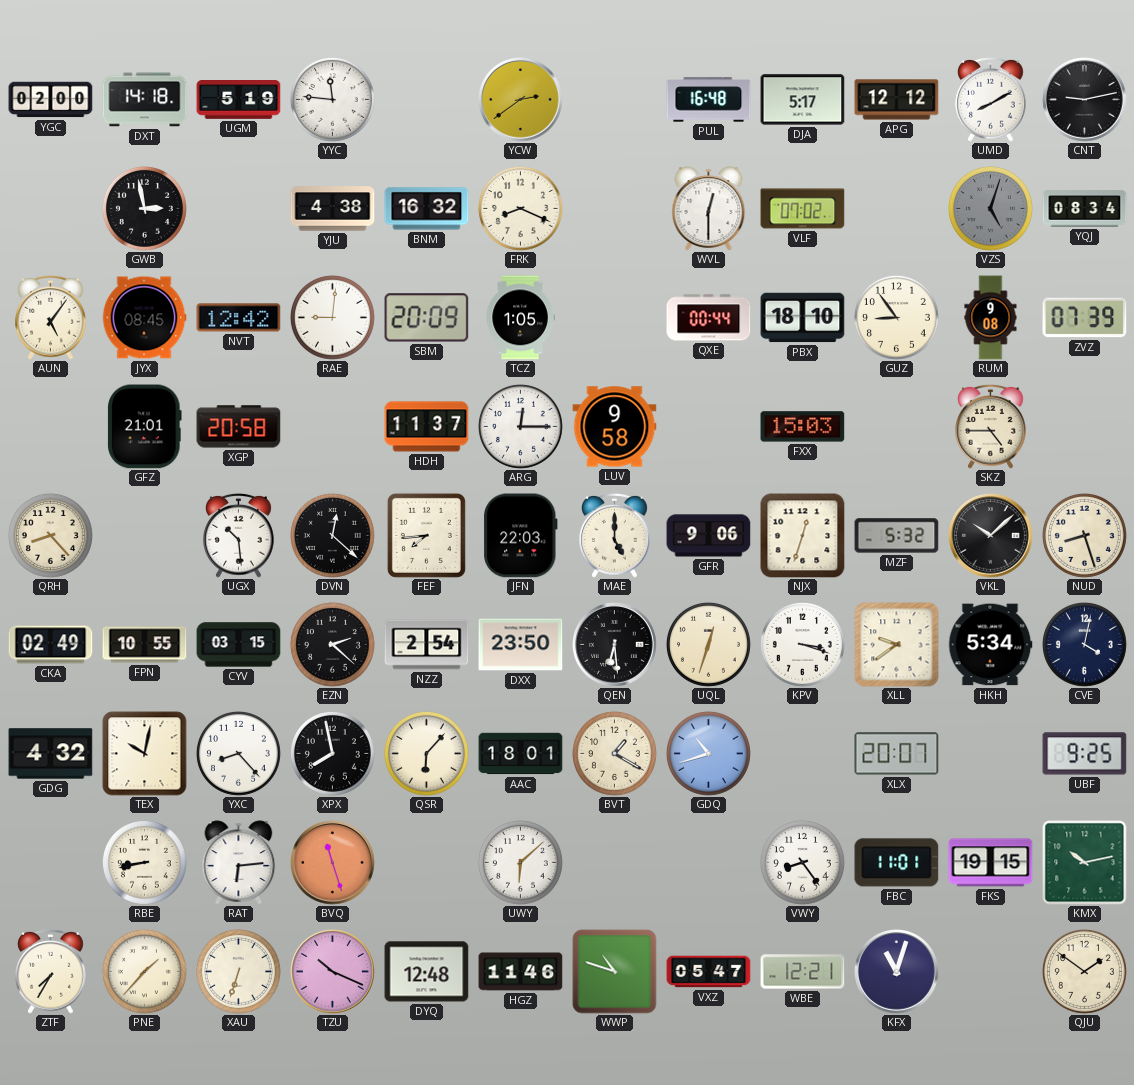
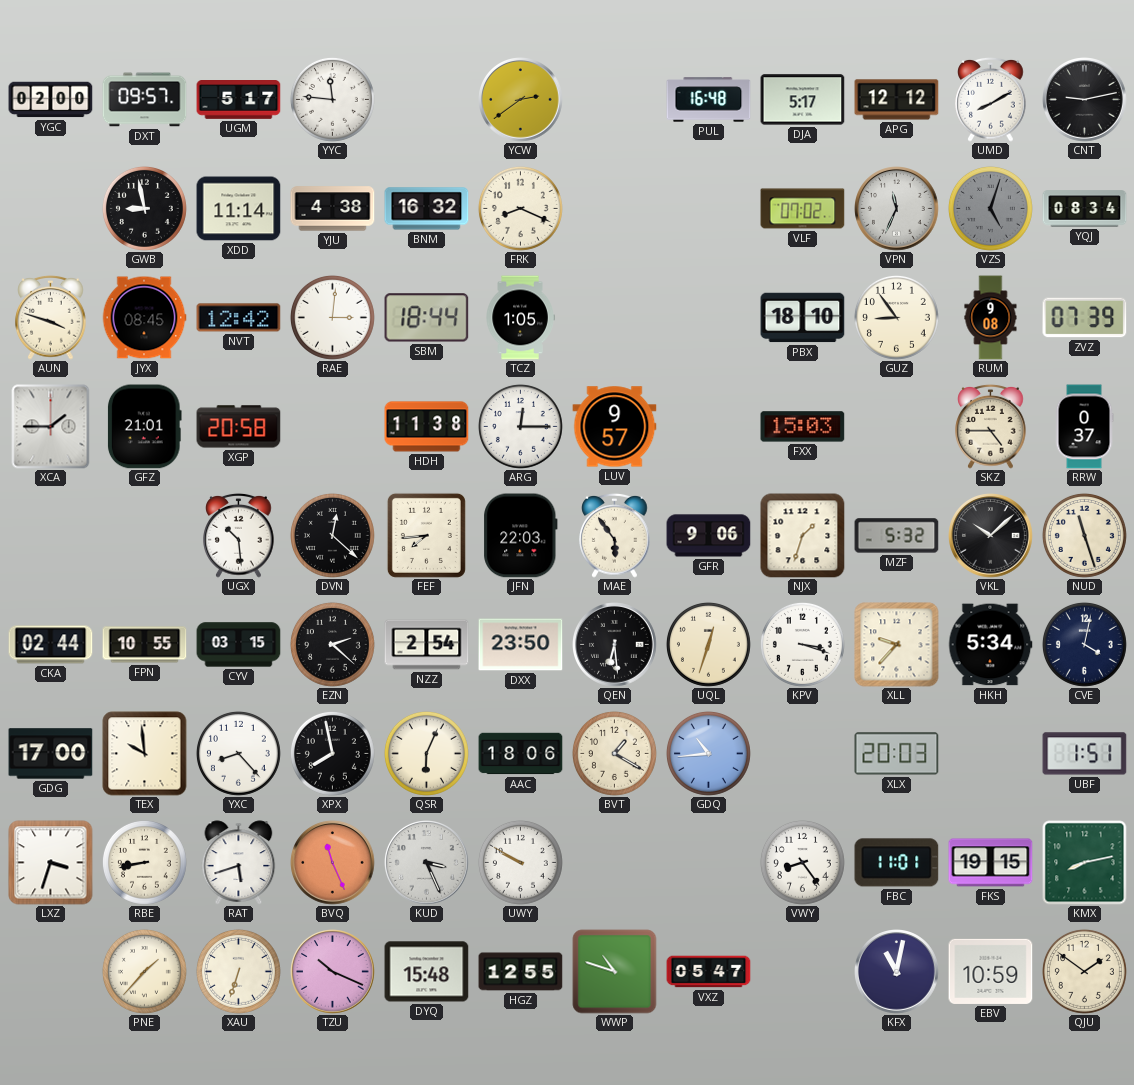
DXT: 14:18 -> 09:57
UGM: 5:19 -> 5:17
GWB: 2:58 -> 8:58
XDD: none -> 11:14
WVL: 12:30 -> none
VPN: none -> 11:34
AUN: 5:06 -> 3:48
RAE: 9:01 -> 3:01
SBM: 20:09 -> 18:44
QXE: 00:44 -> none
XCA: none -> 1:45
HDH: 11:37 -> 11:38
LUV: 9:58 -> 9:57
RRW: none -> 0:37
QRH: 8:23 -> none
MAE: 5:00 -> 5:54
NJX: 12:33 -> 1:33
NUD: 8:27 -> 11:27
CKA: 02:49 -> 02:44
XLL: 9:39 -> 9:37
GDG: 4:32 -> 17:00
TEX: 10:02 -> 9:59
QSR: 6:07 -> 6:04
AAC: 18:01 -> 18:06
GDQ: 10:42 -> 10:44
XLX: 20:07 -> 20:03
UBF: 9:25 -> 1:51
LXZ: none -> 3:33
RAT: 6:14 -> 5:42
BVQ: 11:27 -> 11:26
KUD: none -> 3:26
UWY: 6:08 -> 9:50
KMX: 10:13 -> 8:13
ZTF: 7:35 -> none
DYQ: 12:48 -> 15:48
HGZ: 11:46 -> 12:55
WBE: 12:21 -> none
KFX: 11:03 -> 11:02
EBV: none -> 10:59
